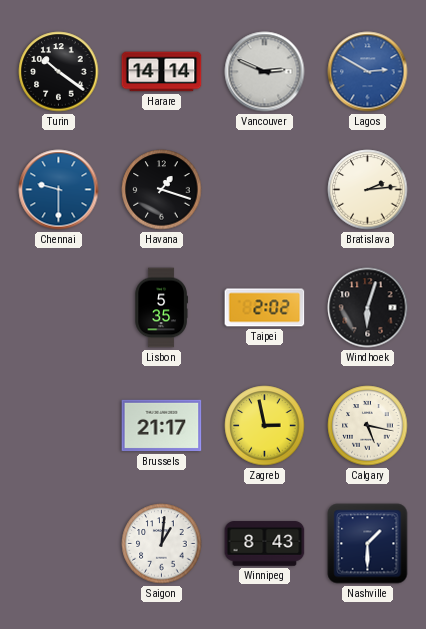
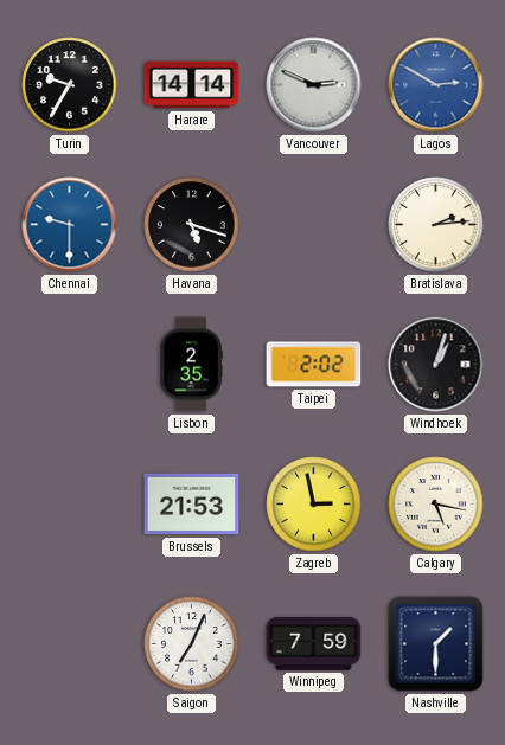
Turin: 10:21 -> 9:35
Havana: 1:18 -> 5:18
Lisbon: 5:35 -> 2:35
Windhoek: 6:03 -> 1:03
Brussels: 21:17 -> 21:53
Saigon: 1:01 -> 7:04
Winnipeg: 8:43 -> 7:59
